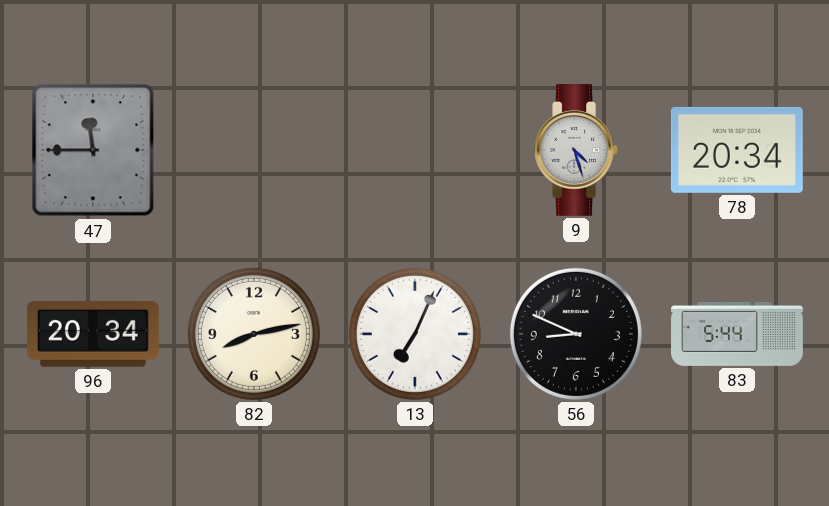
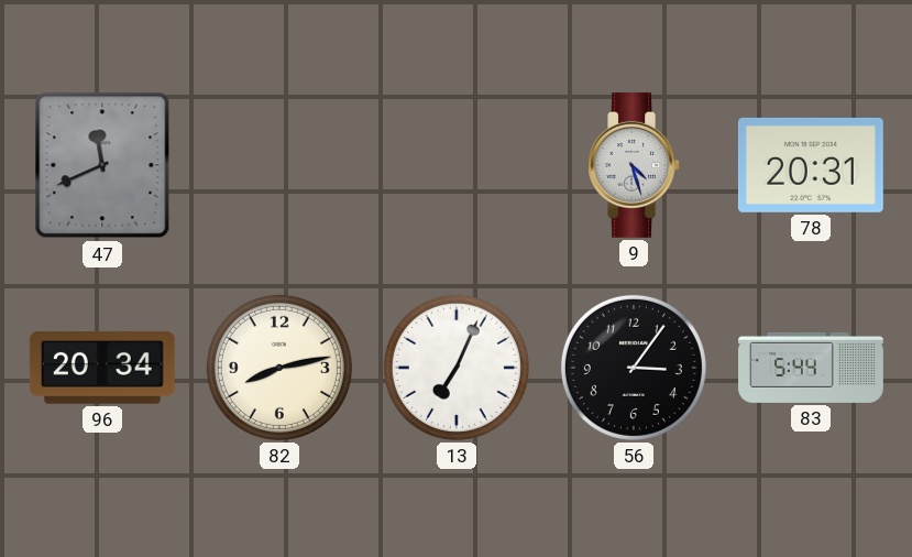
47: 11:45 -> 11:41
78: 20:34 -> 20:31
56: 8:49 -> 3:06
